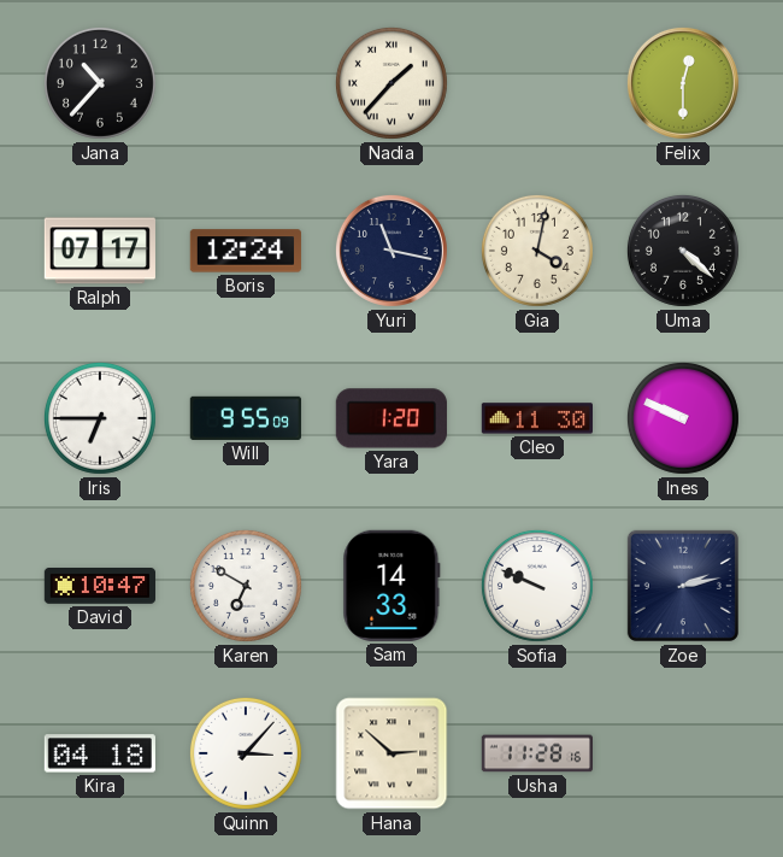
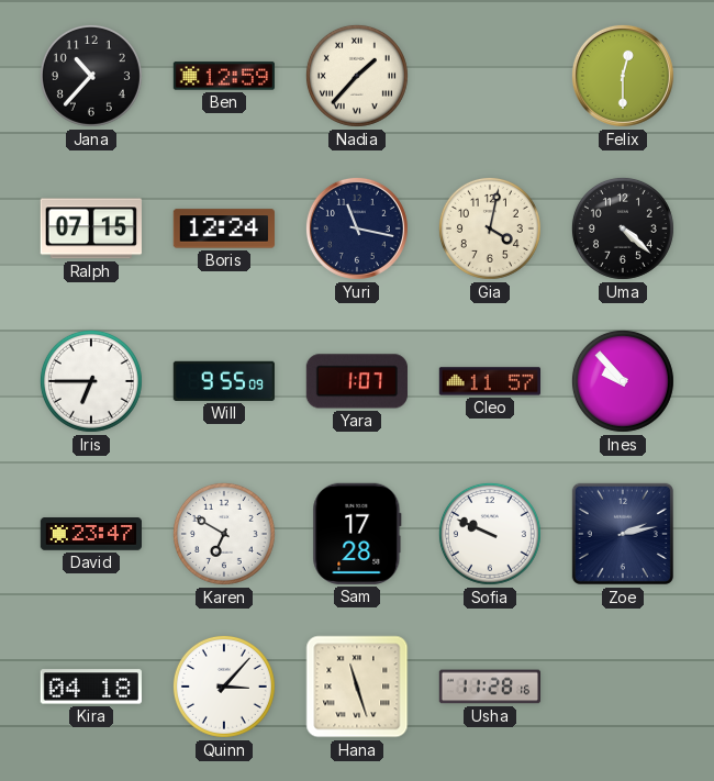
Ben: none -> 12:59
Ralph: 07:17 -> 07:15
Yara: 1:20 -> 1:07
Cleo: 11:30 -> 11:57
Ines: 9:49 -> 9:53
David: 10:47 -> 23:47
Sam: 14:33 -> 17:28
Hana: 2:52 -> 11:27
